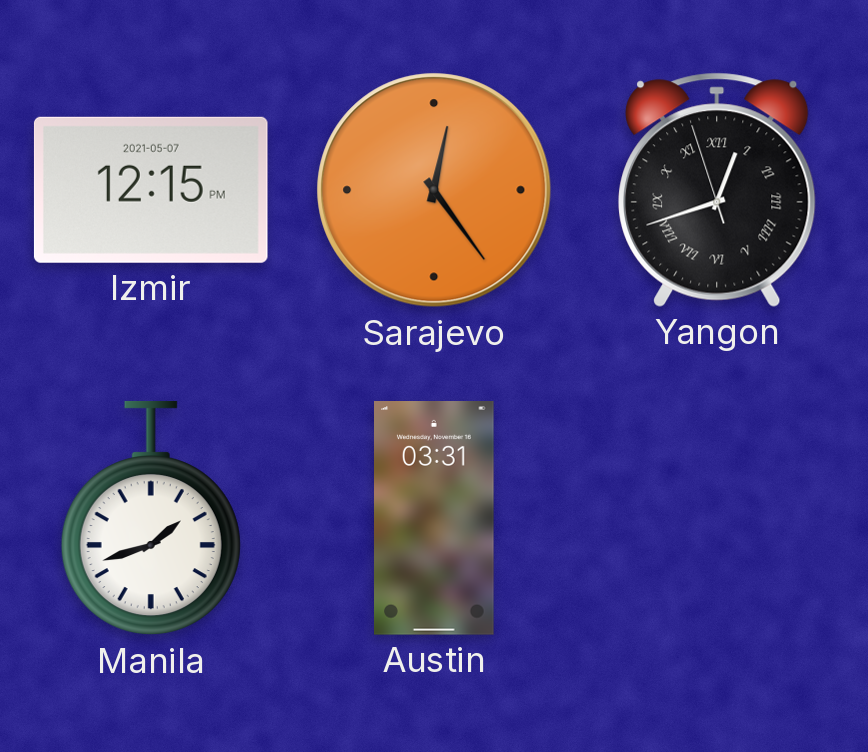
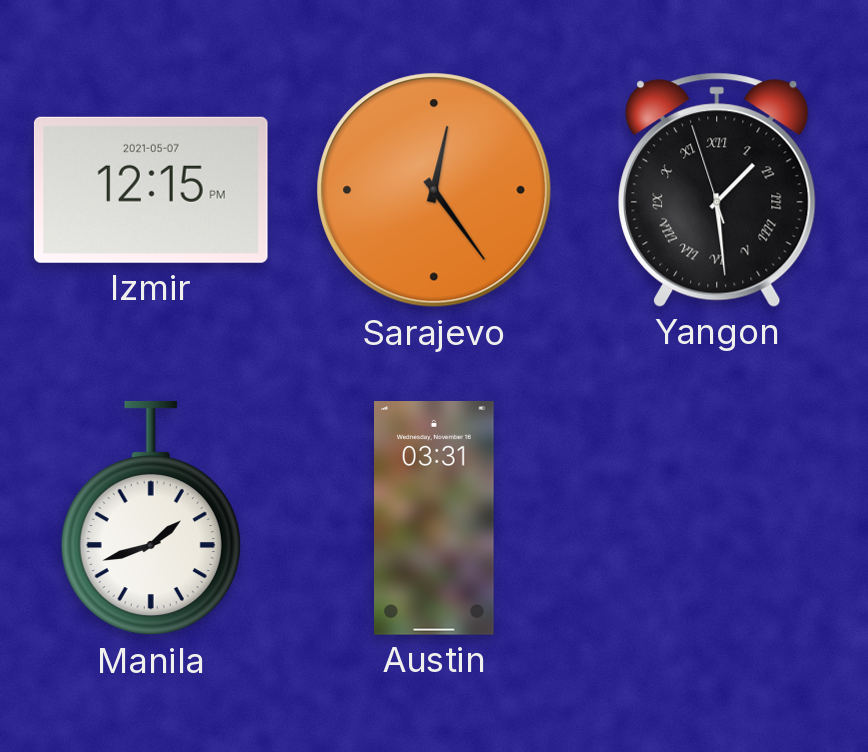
Yangon: 12:41 -> 1:28
